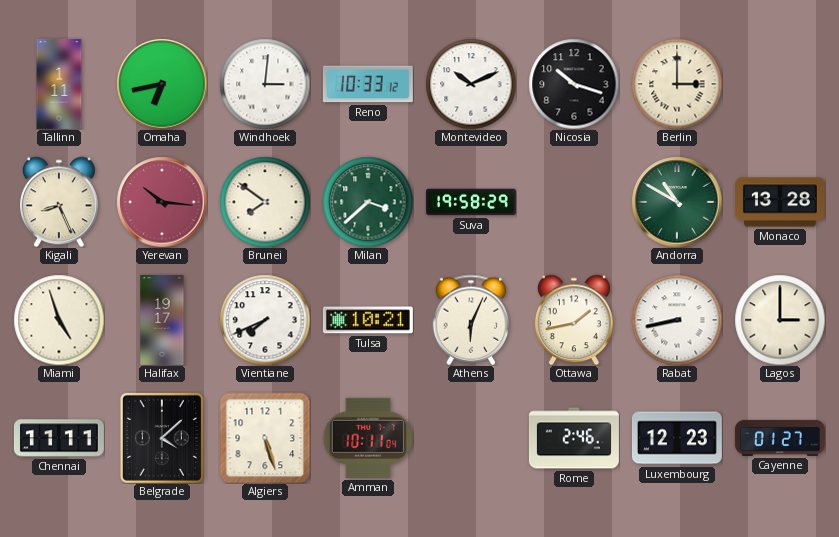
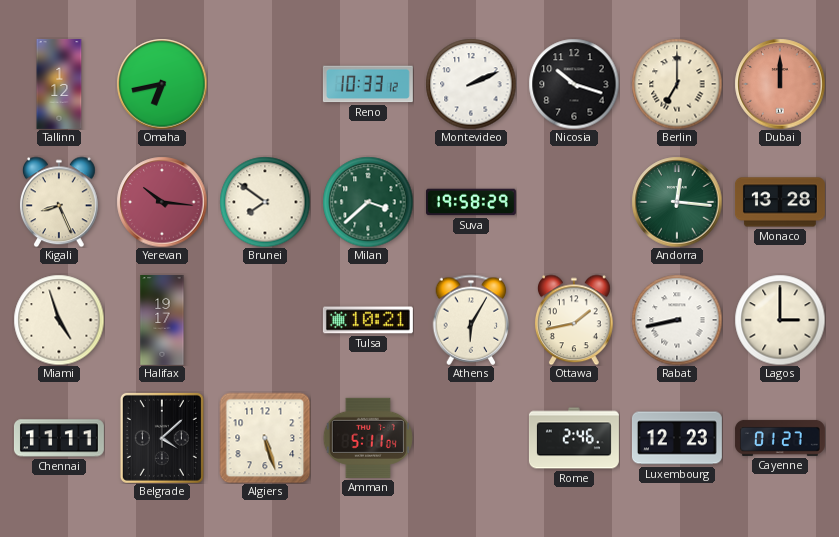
Tallinn: 1:11 -> 1:12
Windhoek: 3:01 -> none
Montevideo: 10:11 -> 2:11
Berlin: 3:00 -> 7:00
Dubai: none -> 12:00
Andorra: 10:50 -> 12:16
Vientiane: 7:41 -> none
Athens: 6:04 -> 6:05
Amman: 10:11 -> 5:11
